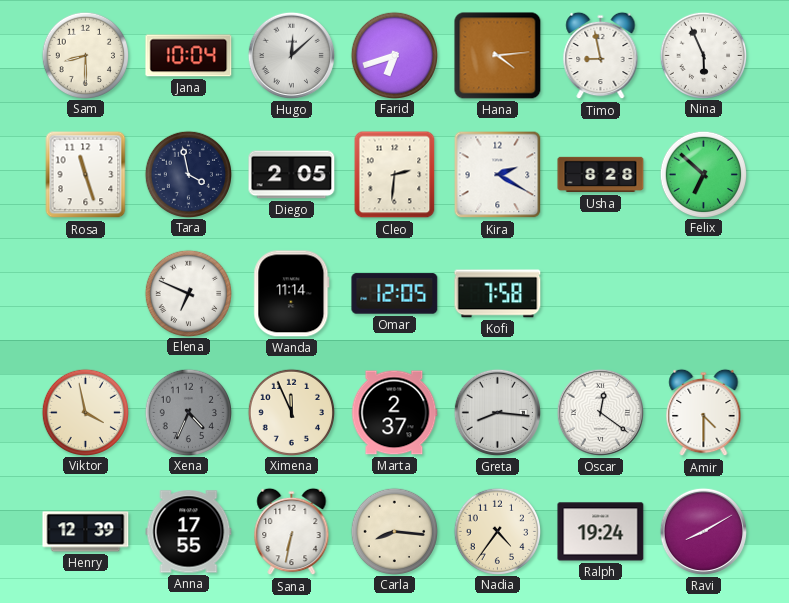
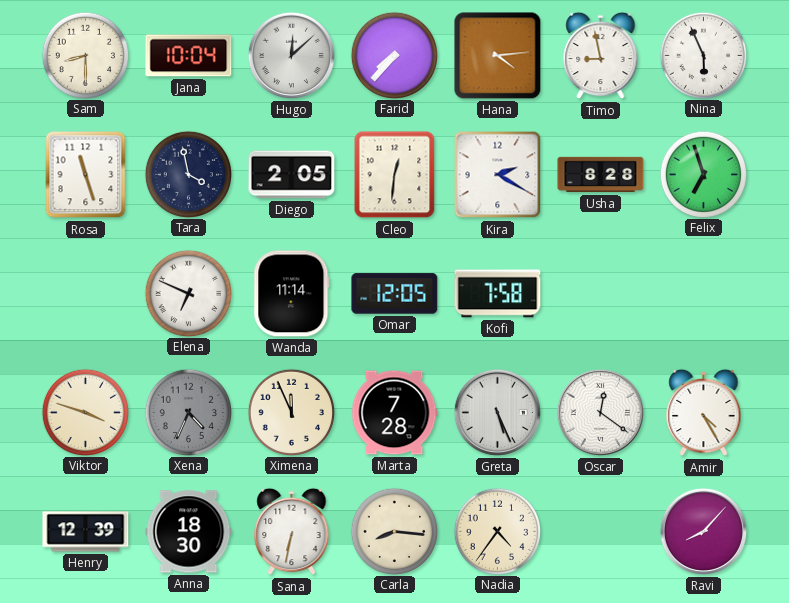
Farid: 6:42 -> 7:37
Cleo: 2:31 -> 12:31
Felix: 6:52 -> 6:57
Viktor: 3:58 -> 3:48
Marta: 2:37 -> 7:28
Greta: 8:16 -> 5:26
Amir: 4:30 -> 4:25
Anna: 17:55 -> 18:30
Ralph: 19:24 -> none
Ravi: 8:10 -> 8:07
